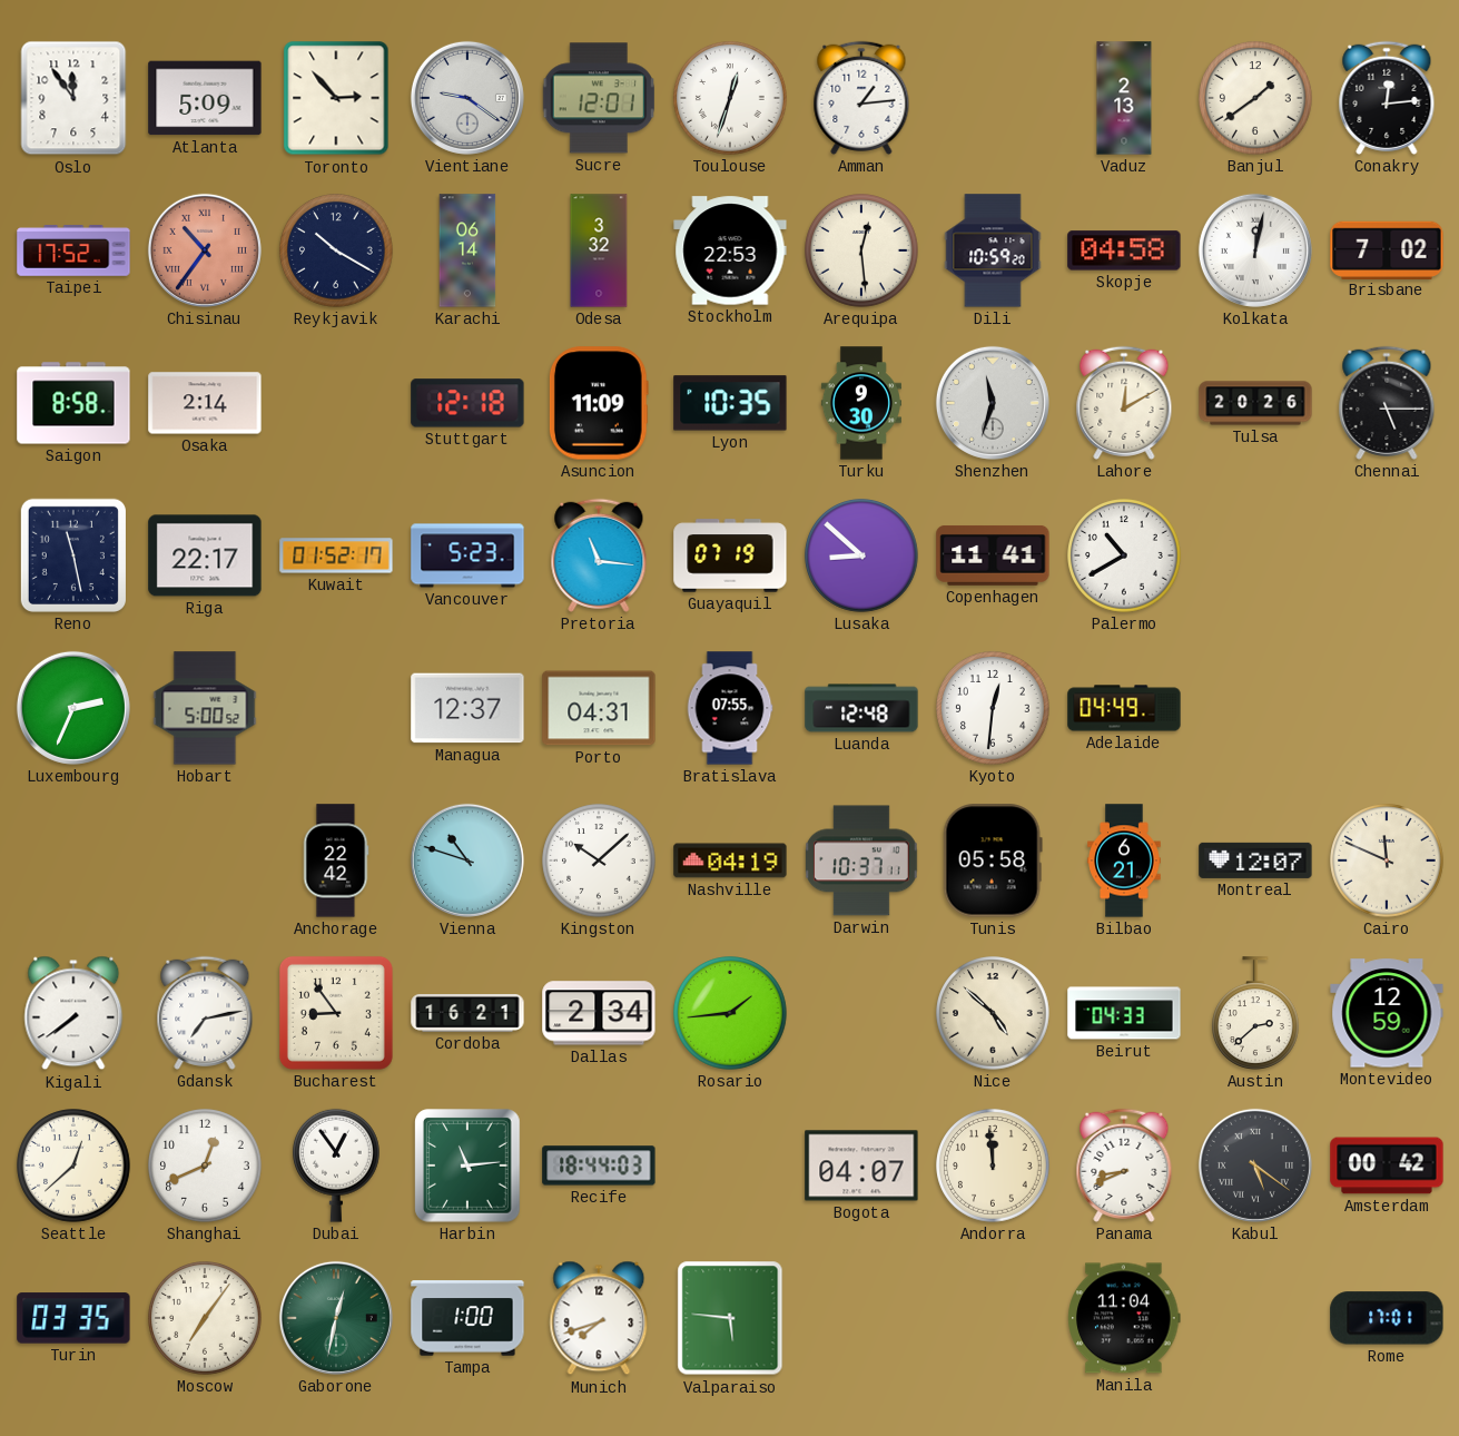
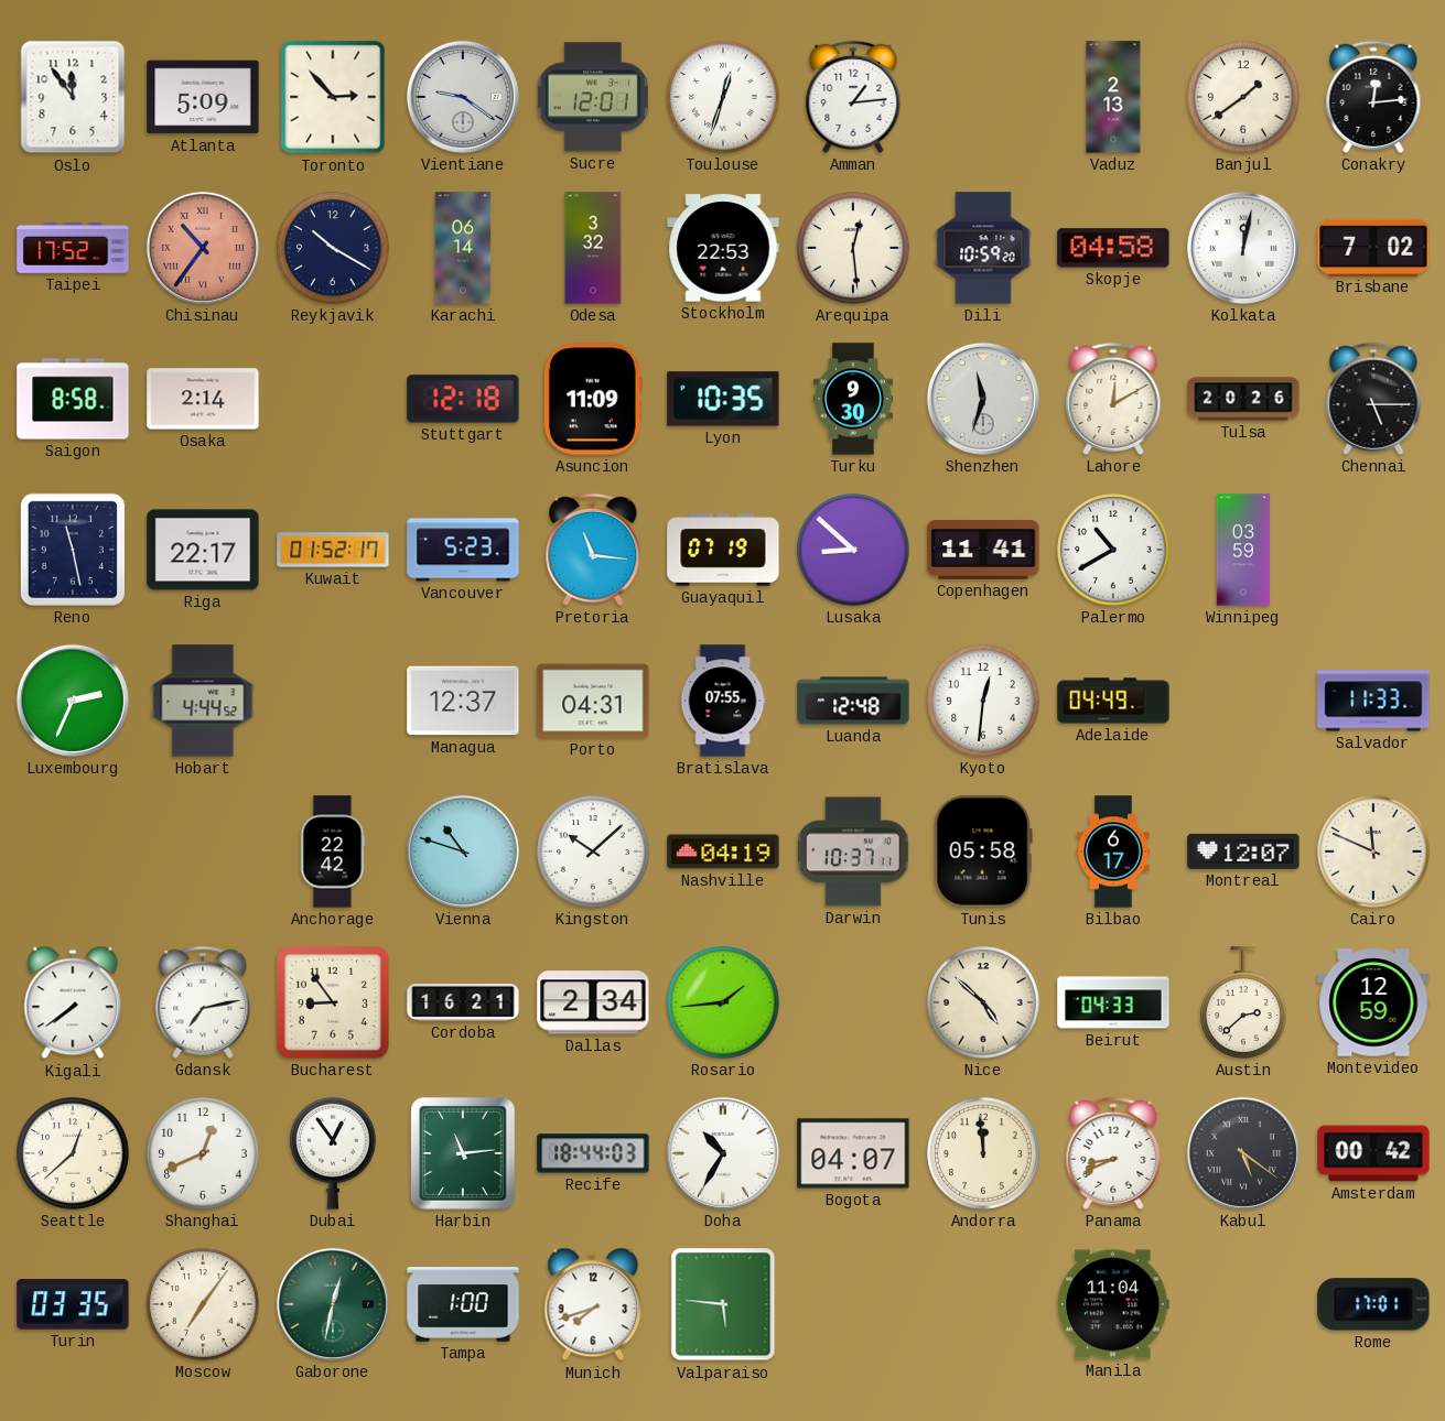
Winnipeg: none -> 03:59
Hobart: 5:00 -> 4:44
Salvador: none -> 11:33
Bilbao: 6:21 -> 6:17
Doha: none -> 10:35
